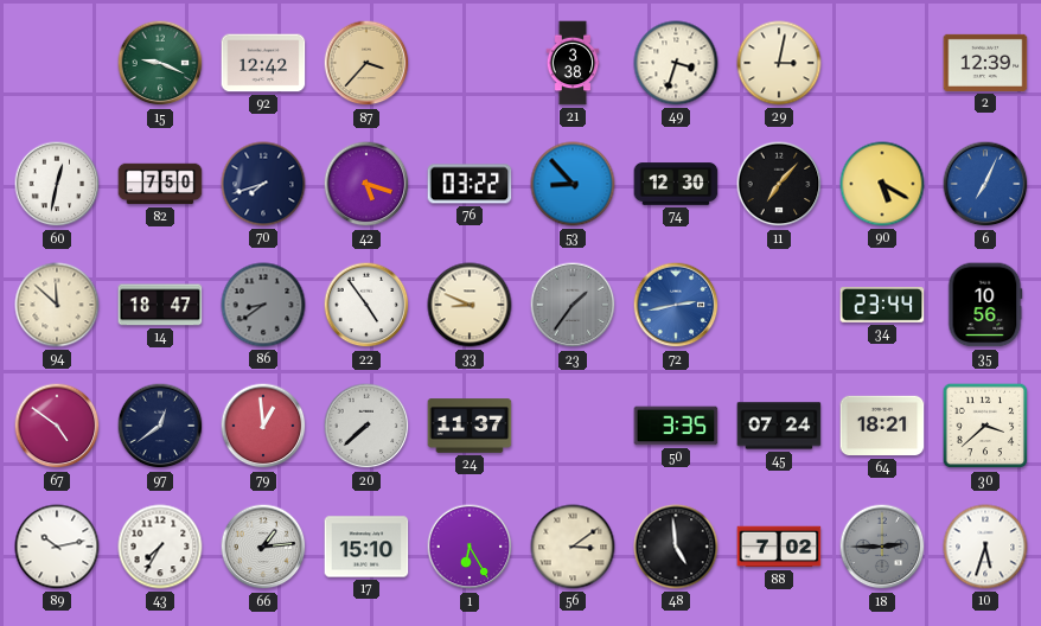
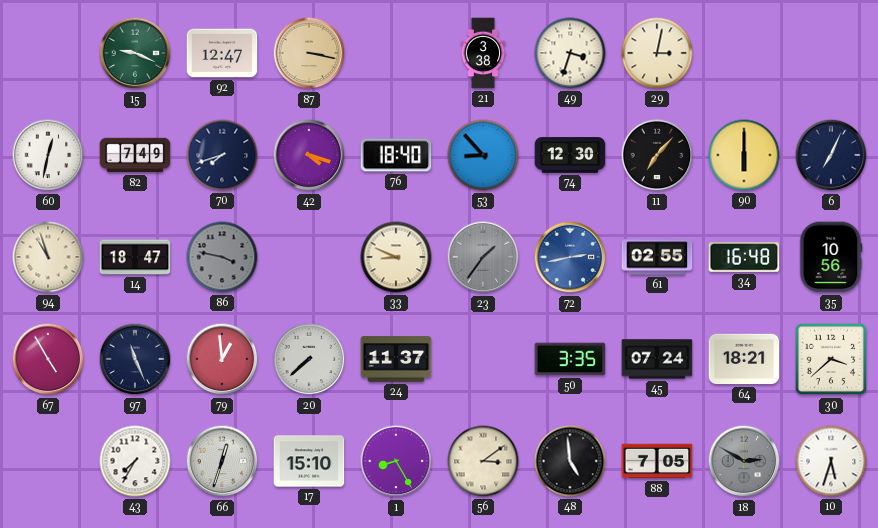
92: 12:42 -> 12:47
87: 3:37 -> 3:17
2: 12:39 -> none
82: 7:50 -> 7:49
42: 5:18 -> 4:18
76: 03:22 -> 18:40
90: 5:20 -> 6:00
6 dial: blue -> navy
94: 11:52 -> 10:57
86: 8:39 -> 3:47
22: 4:54 -> none
61: none -> 02:55
34: 23:44 -> 16:48
67: 4:51 -> 4:55
97: 12:39 -> 11:26
89: 10:13 -> none
66: 1:14 -> 12:33
1: 6:25 -> 8:25
88: 7:02 -> 7:05
18: 2:45 -> 2:50
